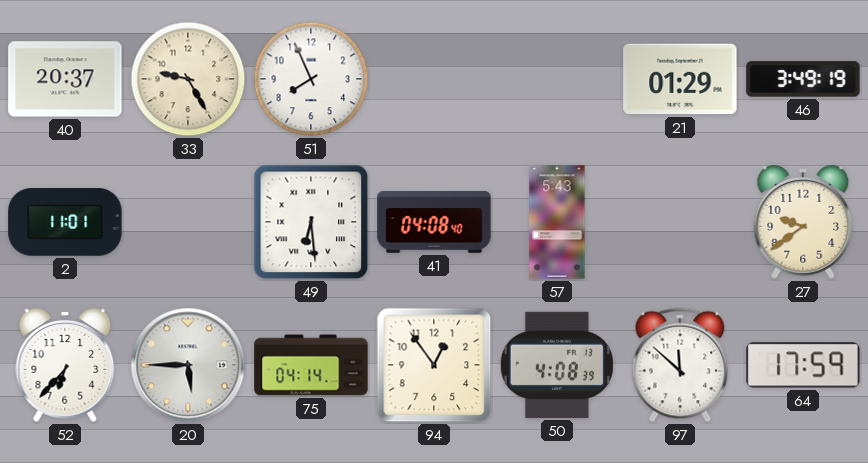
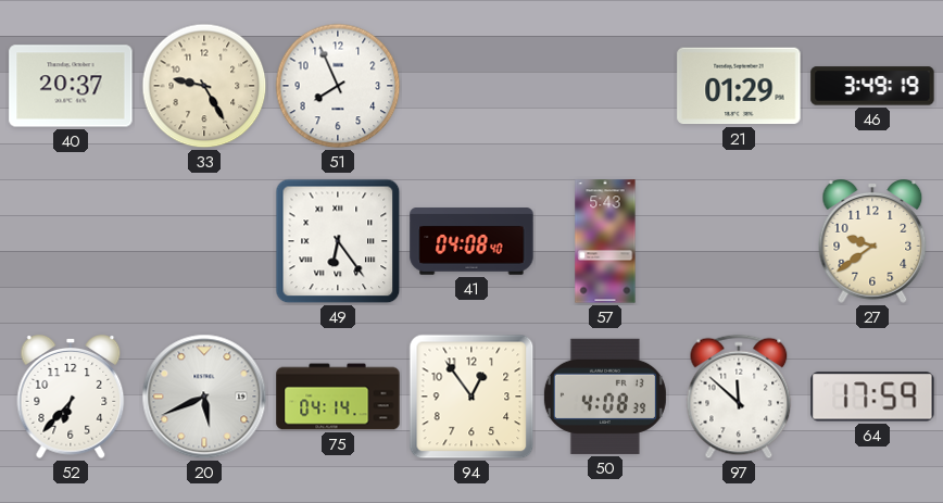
2: 11:01 -> none
49: 6:29 -> 6:24
20: 5:45 -> 5:41
